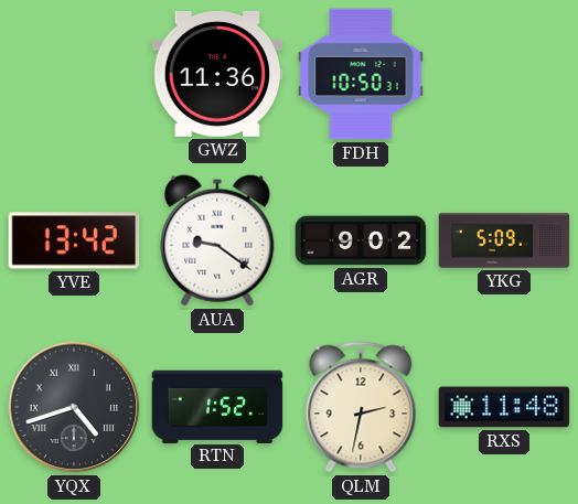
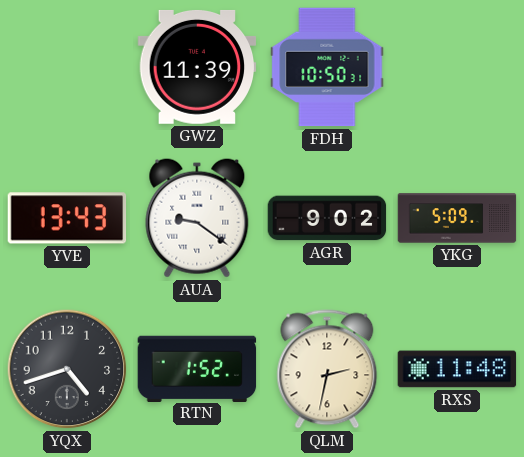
GWZ: 11:36 -> 11:39
YVE: 13:42 -> 13:43
YQX numerals: Roman -> Arabic
